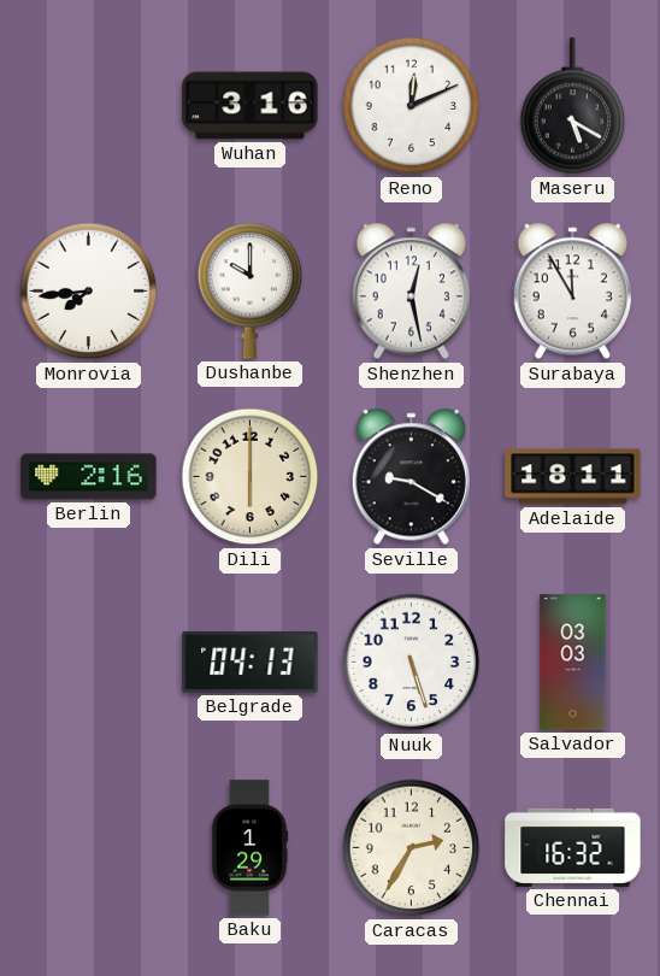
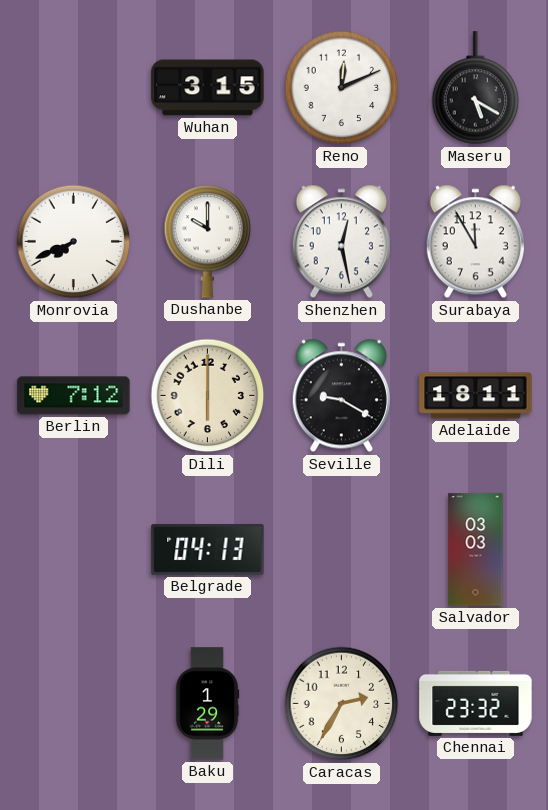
Wuhan: 3:16 -> 3:15
Monrovia: 7:44 -> 7:41
Berlin: 2:16 -> 7:12
Nuuk: 5:27 -> none
Chennai: 16:32 -> 23:32
